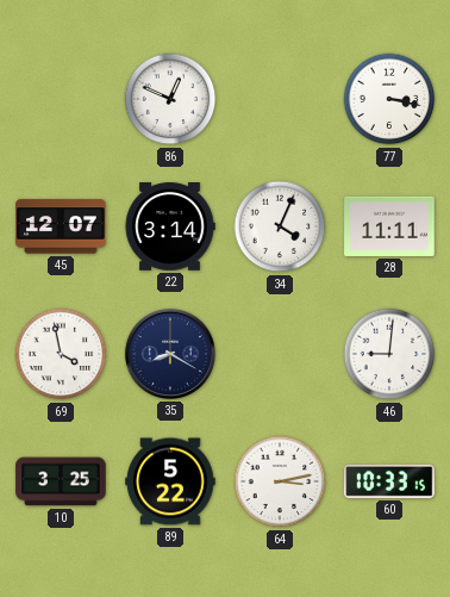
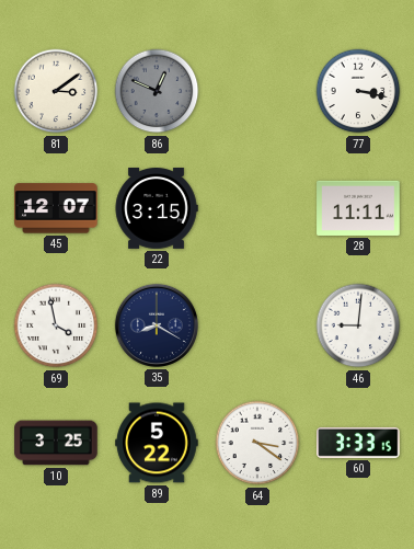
81: none -> 3:09
86 dial: white -> grey
22: 3:14 -> 3:15
34: 4:04 -> none
64: 3:13 -> 3:21
60: 10:33 -> 3:33
